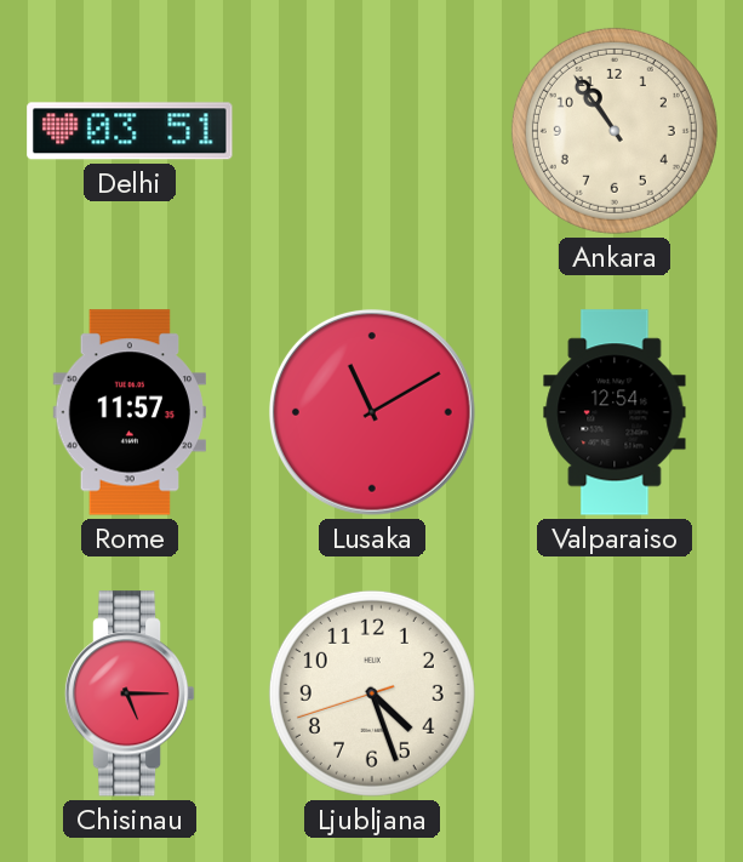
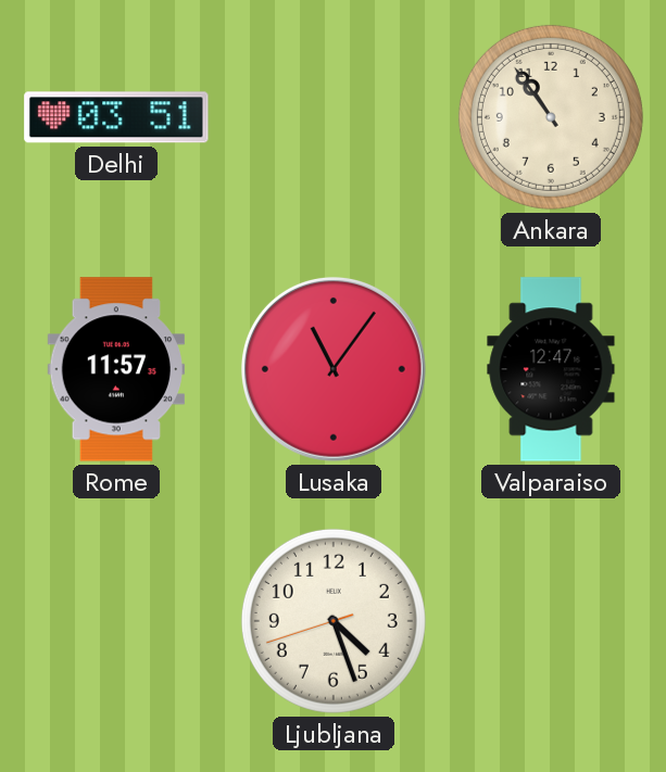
Lusaka: 11:10 -> 11:06
Valparaiso: 12:54 -> 12:47
Chisinau: 5:15 -> none
